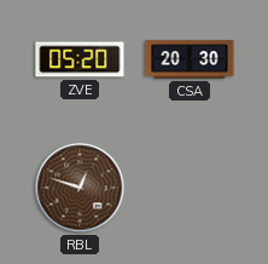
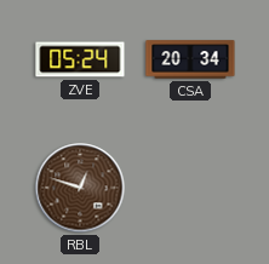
ZVE: 05:20 -> 05:24
CSA: 20:30 -> 20:34
